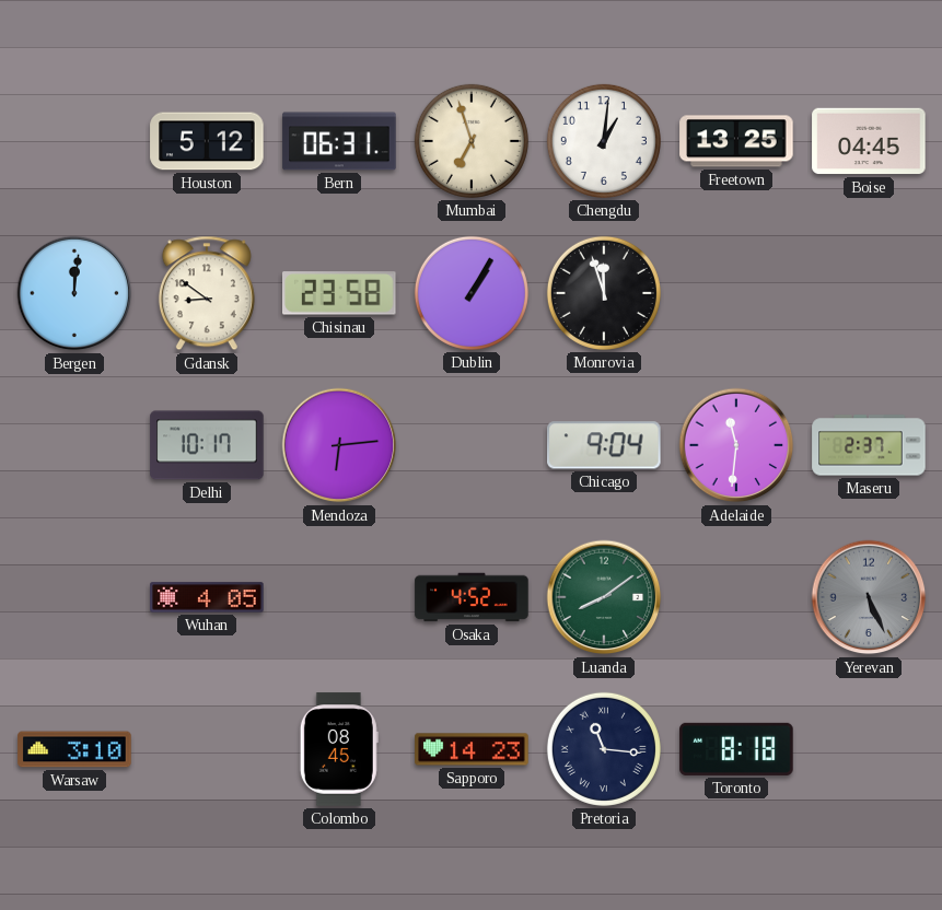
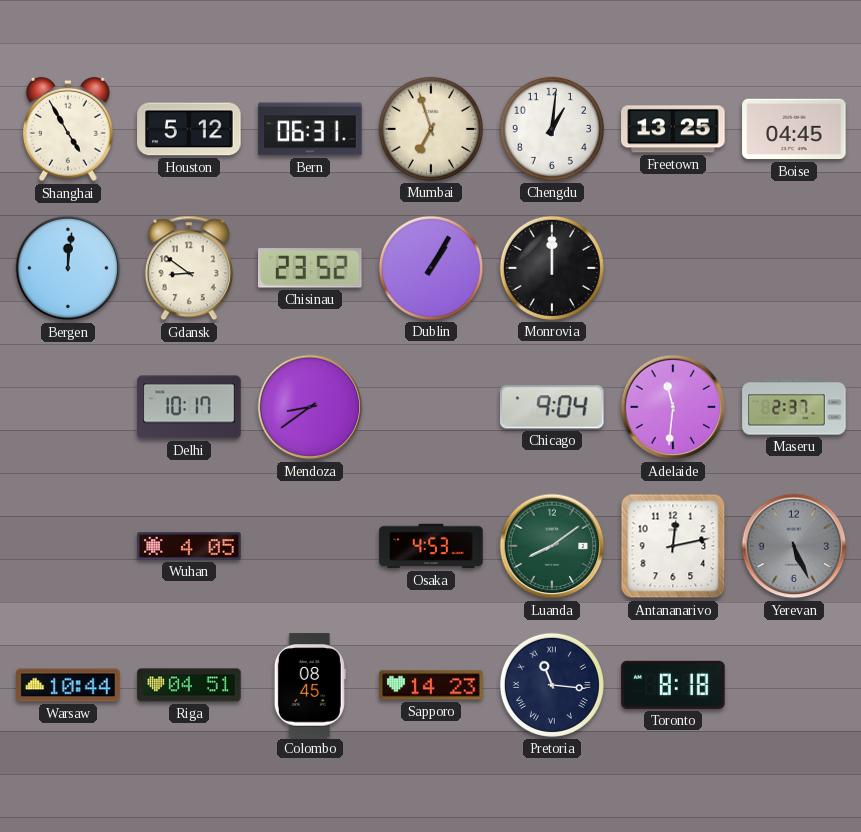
Shanghai: none -> 4:55
Chisinau: 23:58 -> 23:52
Monrovia: 11:57 -> 12:00
Mendoza: 6:14 -> 8:39
Osaka: 4:52 -> 4:53
Antananarivo: none -> 12:13
Warsaw: 3:10 -> 10:44
Riga: none -> 04:51
